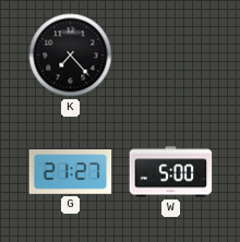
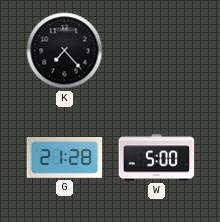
G: 21:27 -> 21:28
